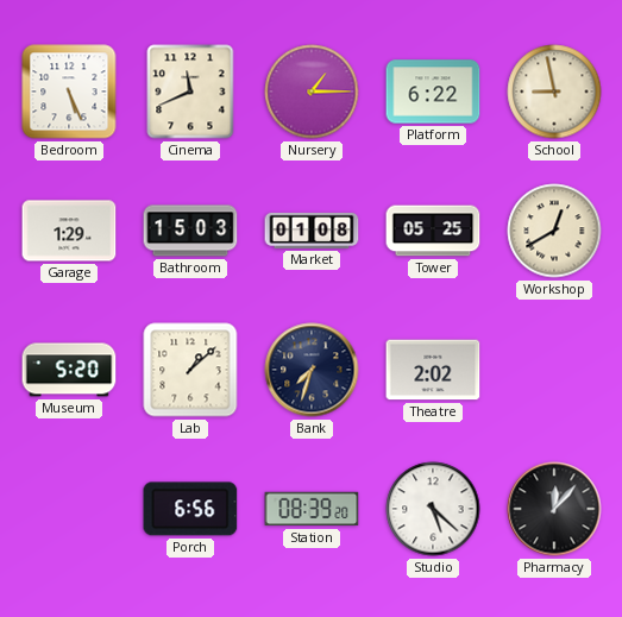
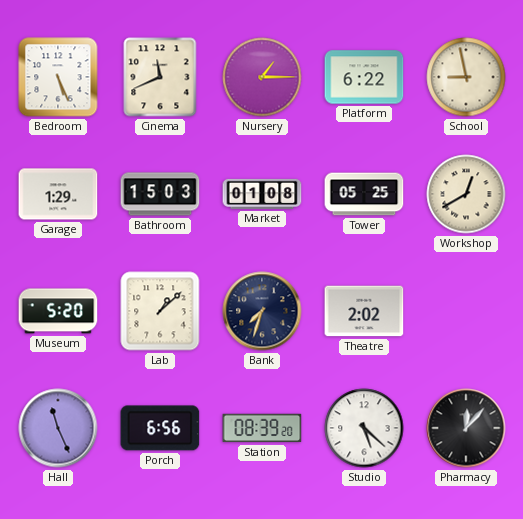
Hall: none -> 11:26
